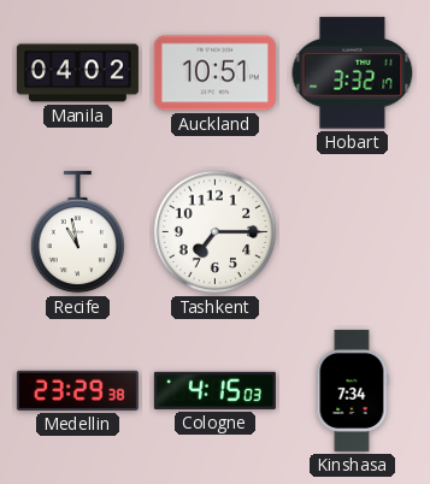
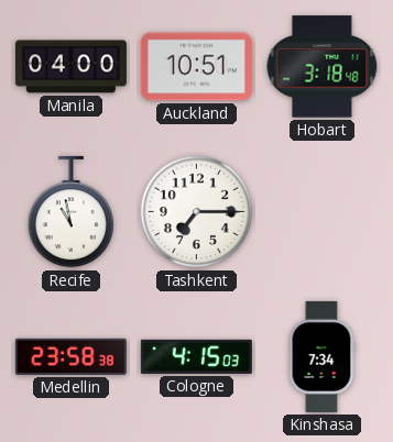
Manila: 04:02 -> 04:00
Hobart: 3:32 -> 3:18
Medellin: 23:29 -> 23:58
